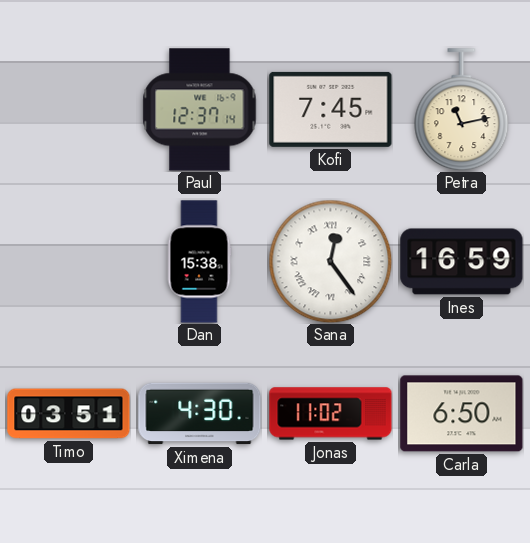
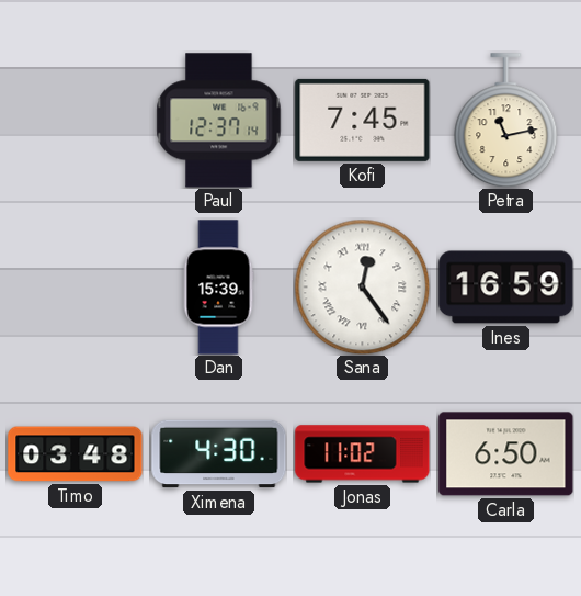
Dan: 15:38 -> 15:39
Timo: 03:51 -> 03:48
